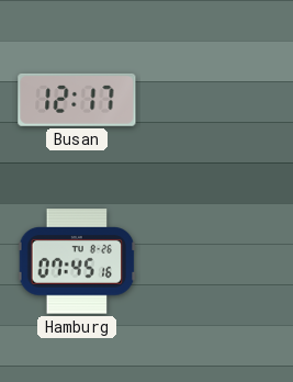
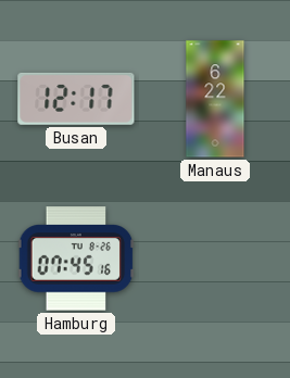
Manaus: none -> 6:22
